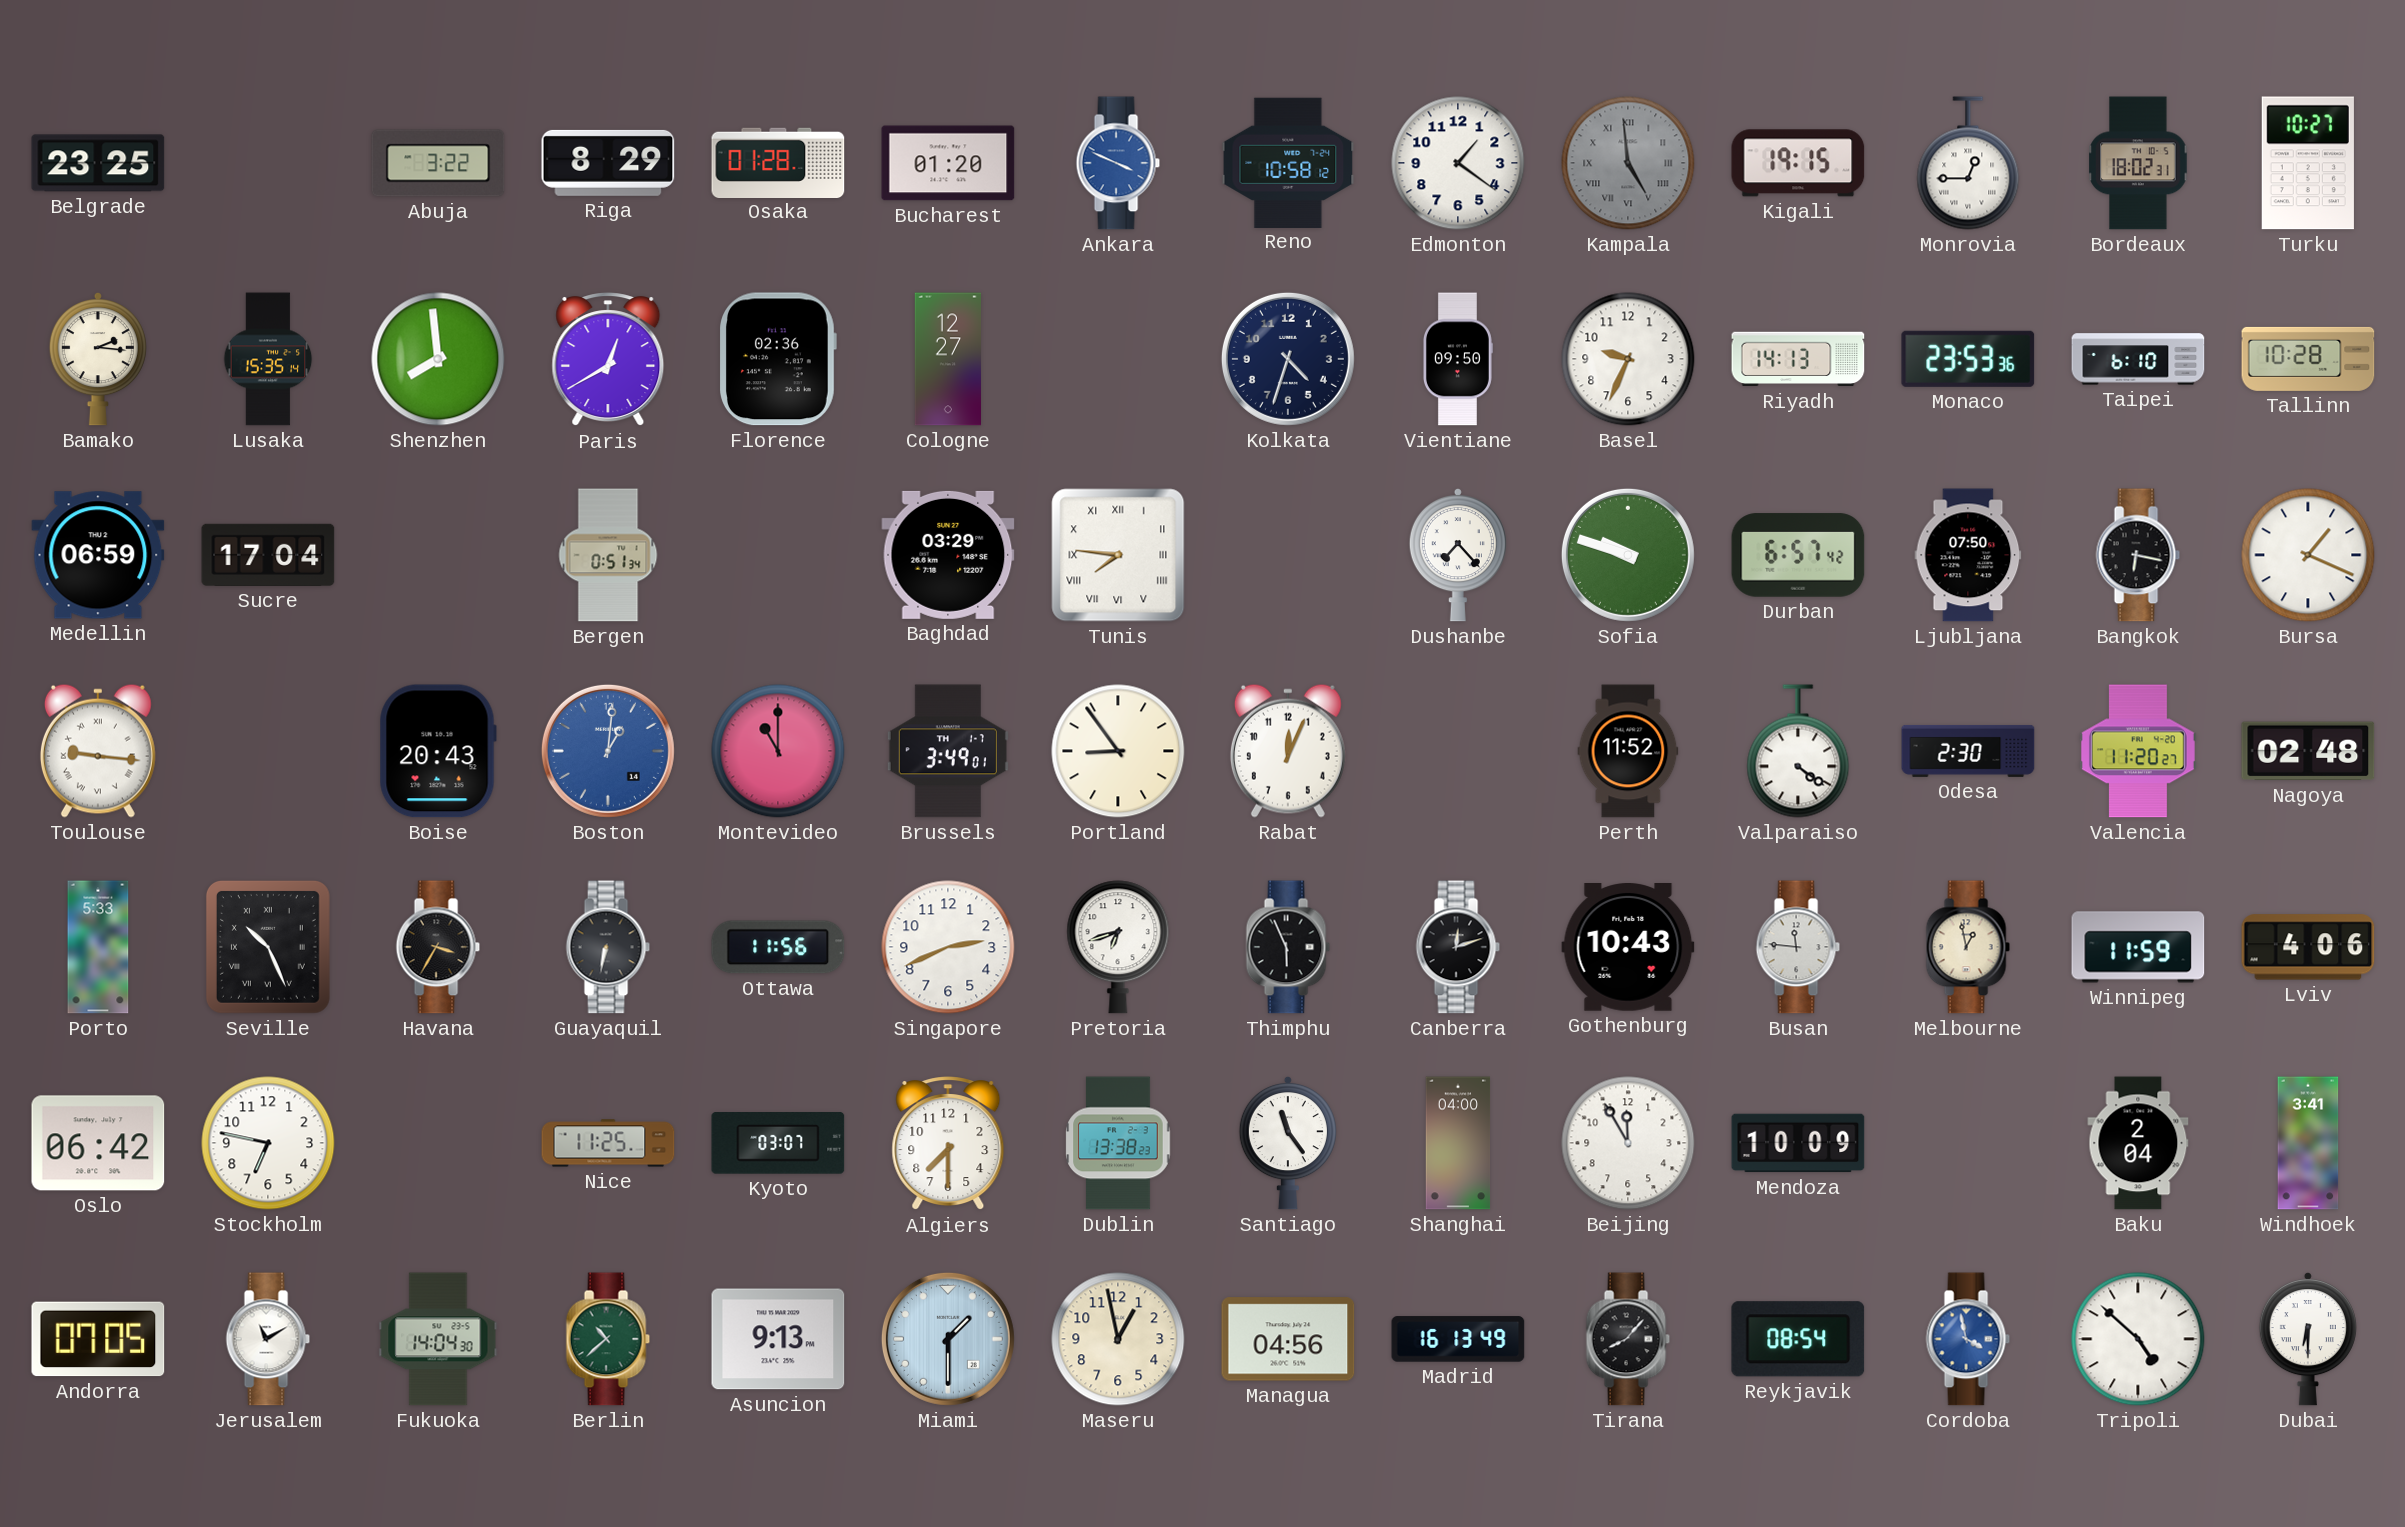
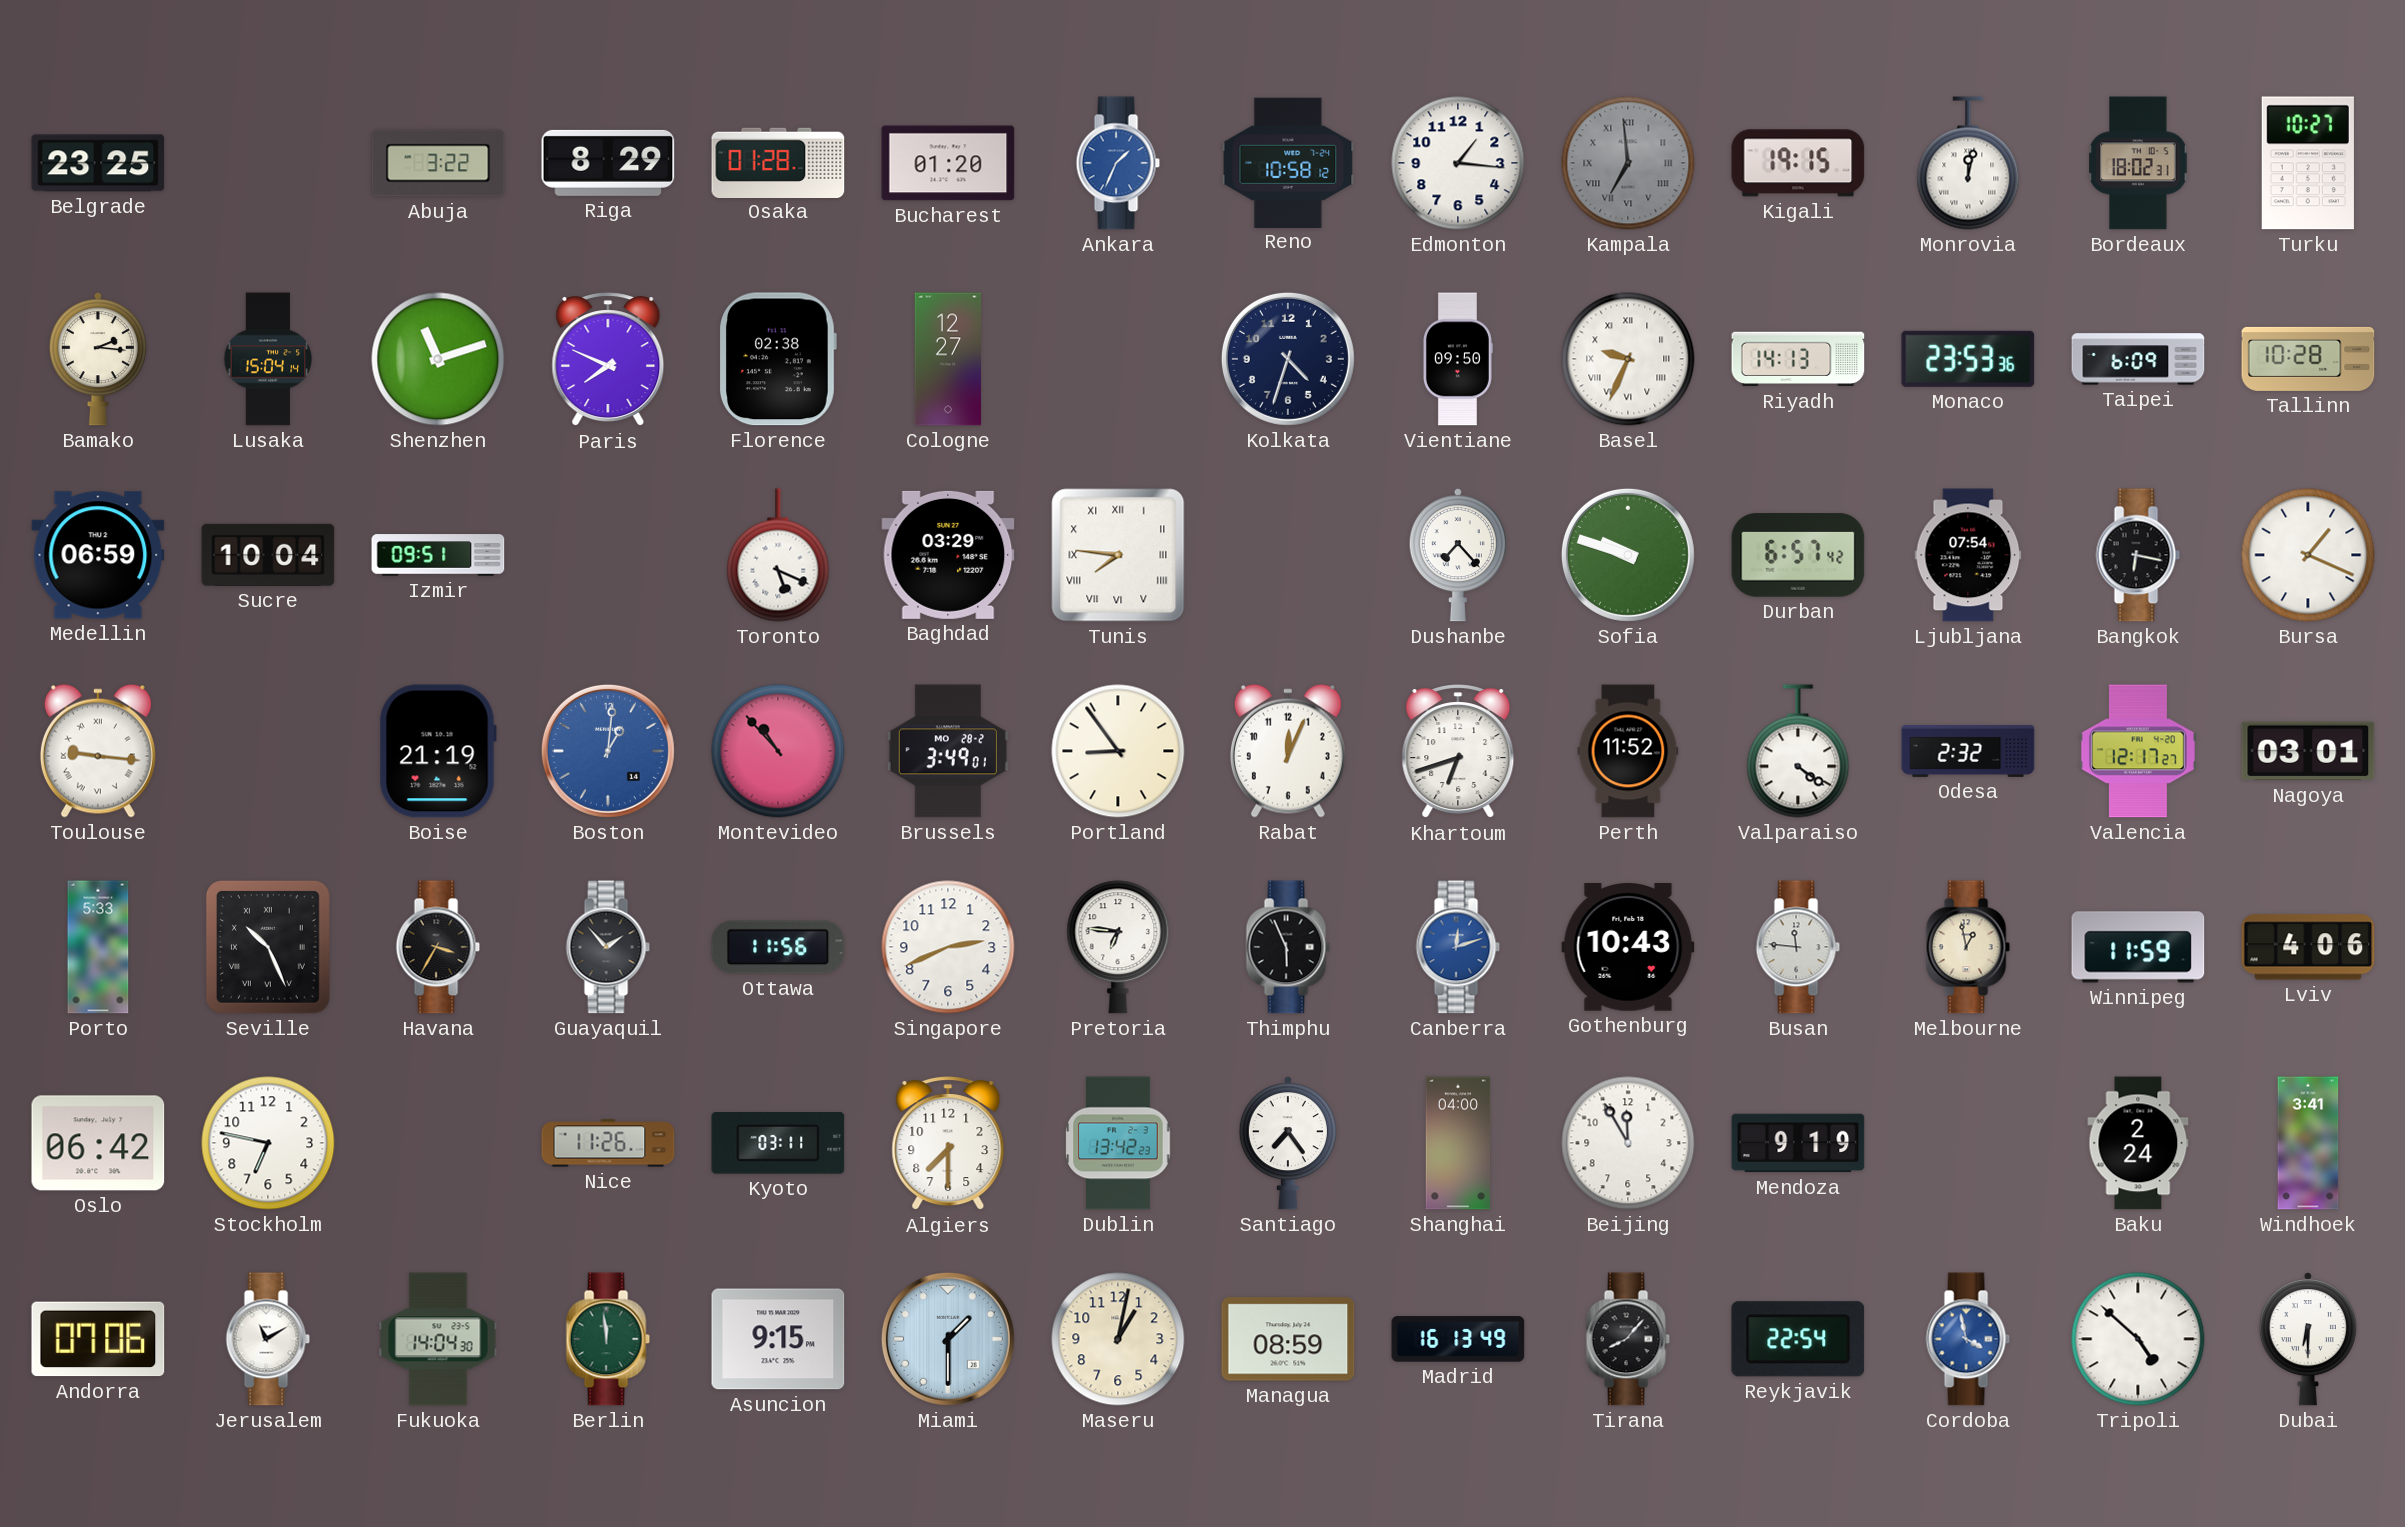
Ankara: 3:49 -> 1:34
Edmonton: 1:21 -> 1:16
Kampala: 4:59 -> 6:59
Monrovia: 12:45 -> 12:02
Lusaka: 15:35 -> 15:04
Shenzhen: 7:59 -> 11:12
Paris: 12:40 -> 7:49
Florence: 02:36 -> 02:38
Basel numerals: Arabic -> Roman
Taipei: 6:10 -> 6:09
Sucre: 17:04 -> 10:04
Izmir: none -> 09:51
Bergen: 0:51 -> none
Toronto: none -> 5:19
Ljubljana: 07:50 -> 07:54
Boise: 20:43 -> 21:19
Montevideo: 11:00 -> 10:53
Brussels date: TH 1-7 -> MO 28-2
Khartoum: none -> 6:42
Odesa: 2:30 -> 2:32
Valencia: 11:20 -> 12:17
Nagoya: 02:48 -> 03:01
Guayaquil: 6:32 -> 1:53
Pretoria: 6:42 -> 6:46
Canberra dial: black -> blue
Nice: 11:25 -> 11:26
Kyoto: 03:07 -> 03:11
Dublin: 13:38 -> 13:42
Santiago: 11:24 -> 7:24
Mendoza: 10:09 -> 9:19
Baku: 2:04 -> 2:24
Andorra: 07:05 -> 07:06
Berlin: 10:38 -> 11:59
Asuncion: 9:13 -> 9:15
Maseru: 12:58 -> 1:02
Managua: 04:56 -> 08:59
Reykjavik: 08:54 -> 22:54
